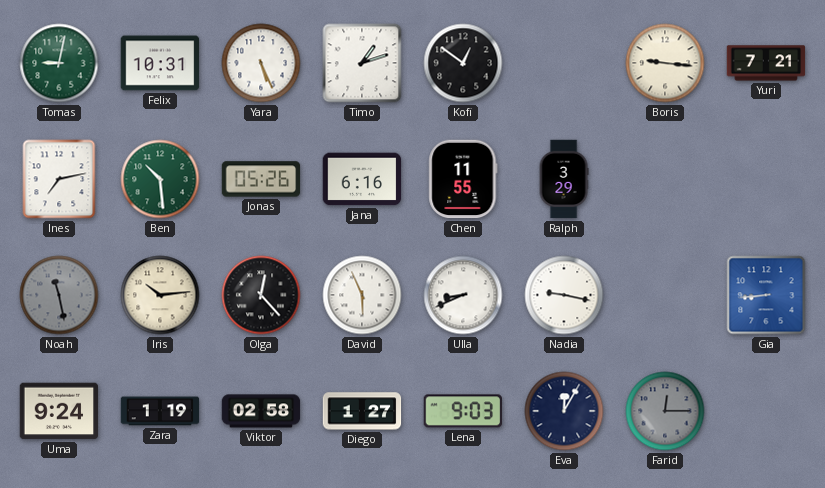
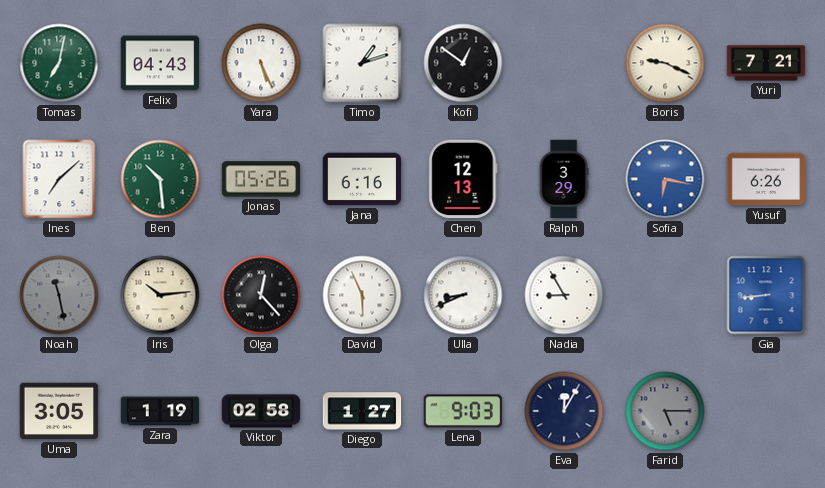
Tomas: 9:02 -> 7:02
Felix: 10:31 -> 04:43
Boris: 9:16 -> 9:19
Ines: 7:13 -> 7:08
Chen: 11:55 -> 12:13
Sofia: none -> 6:17
Yusuf: none -> 6:26
Nadia: 9:17 -> 8:55
Uma: 9:24 -> 3:05
Farid: 12:15 -> 5:15
